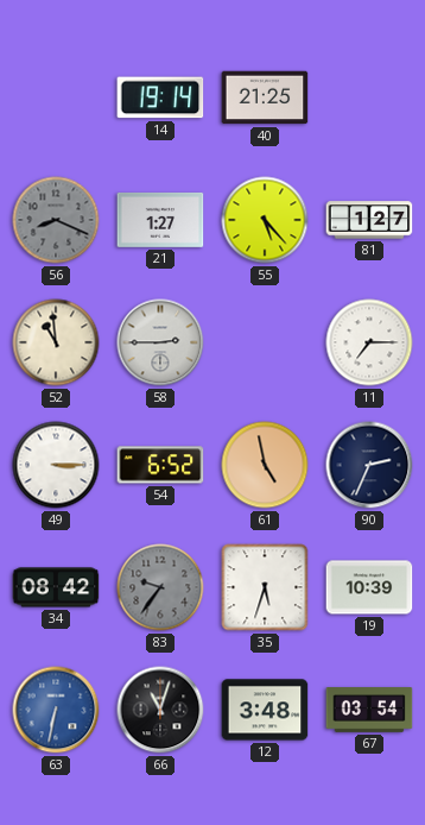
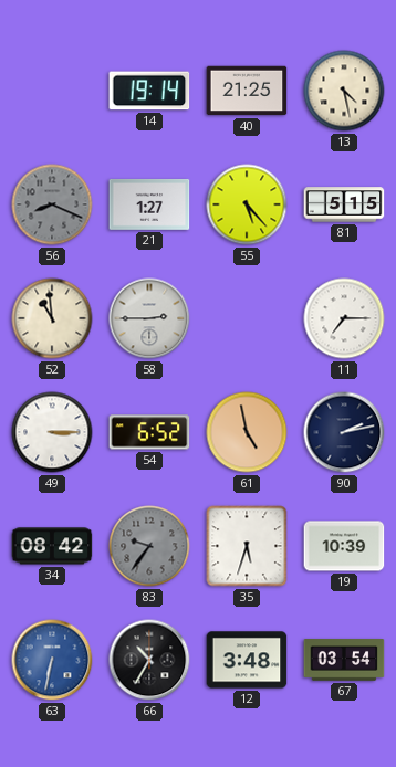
13: none -> 4:28
81: 1:27 -> 5:15
90: 2:34 -> 2:13
66: 11:03 -> 10:35
